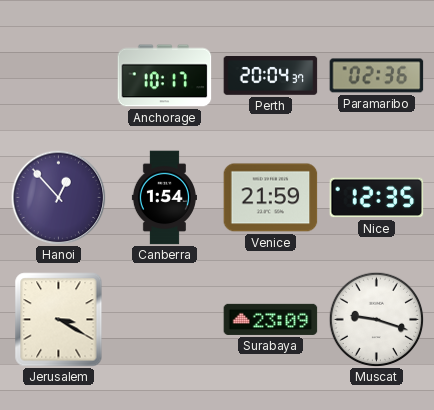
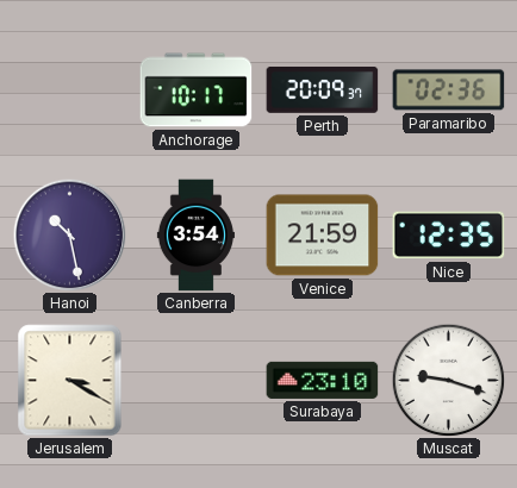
Perth: 20:04 -> 20:09
Hanoi: 12:53 -> 10:28
Canberra: 1:54 -> 3:54
Surabaya: 23:09 -> 23:10
